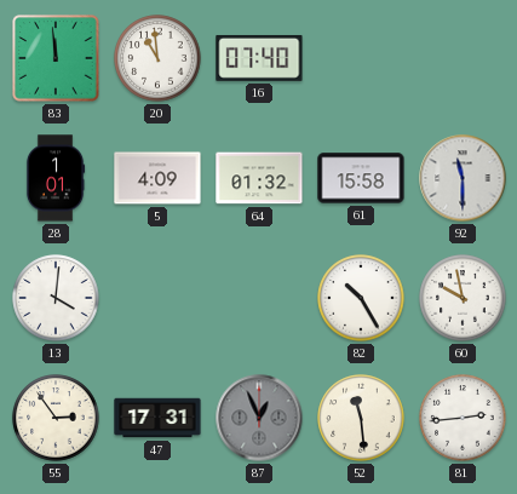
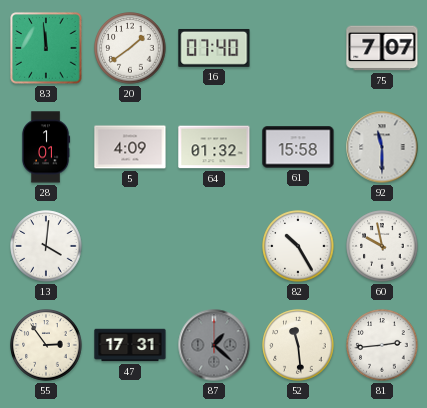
20: 10:59 -> 1:39
75: none -> 7:07
87: 12:56 -> 1:22
